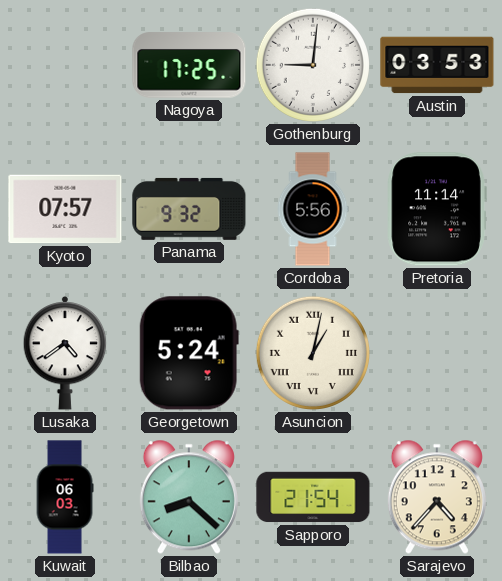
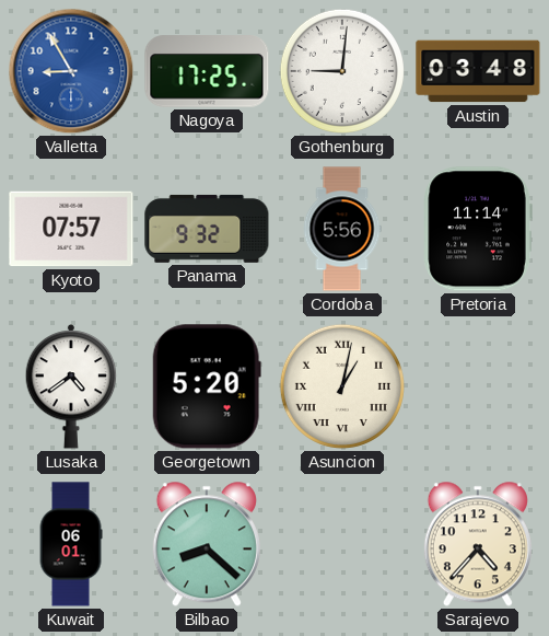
Valletta: none -> 8:55
Austin: 03:53 -> 03:48
Georgetown: 5:24 -> 5:20
Kuwait: 06:03 -> 06:01
Sapporo: 21:54 -> none
